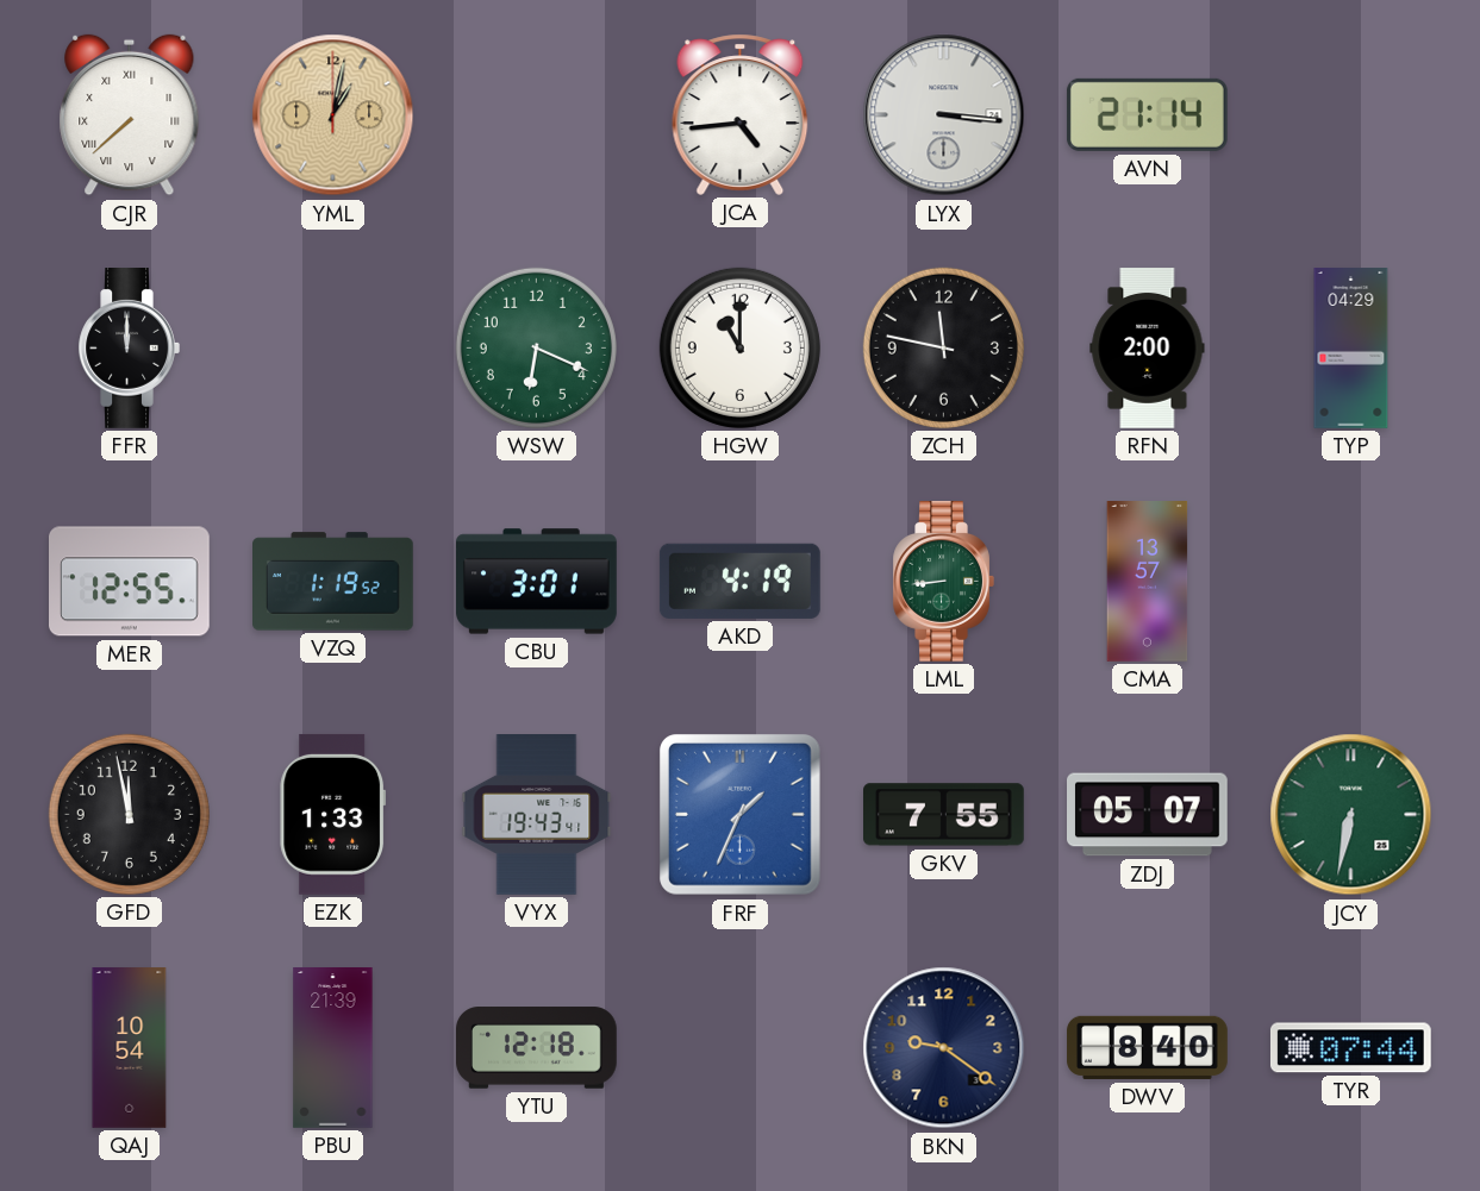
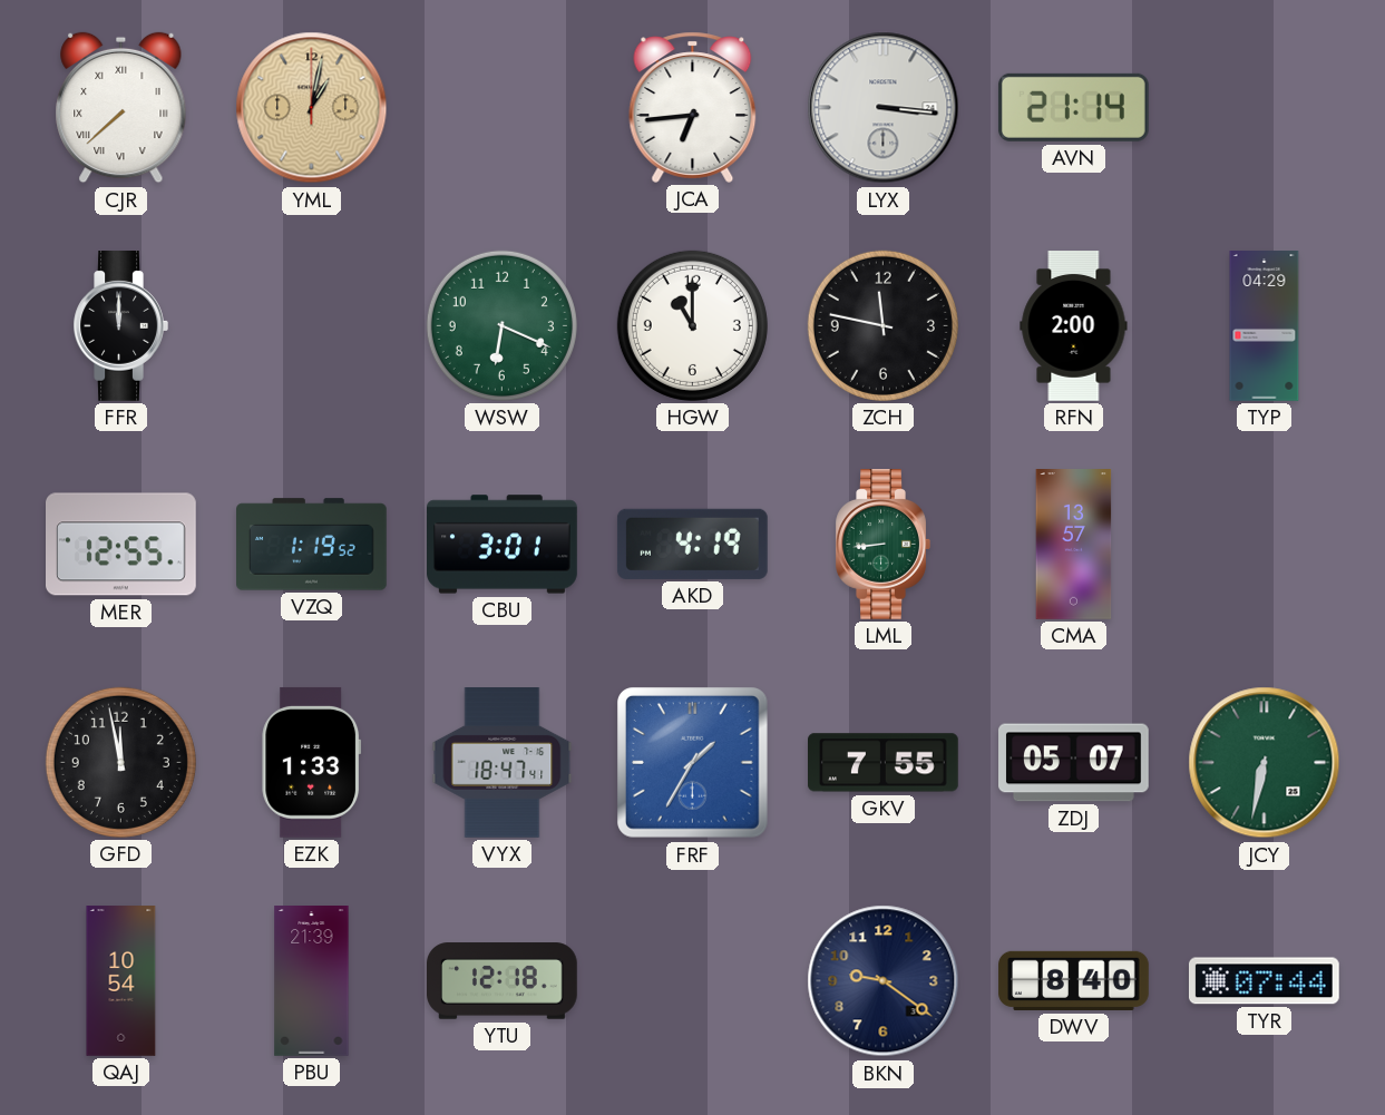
JCA: 4:44 -> 6:44
VYX: 19:43 -> 18:47
FRF: 1:34 -> 1:35
